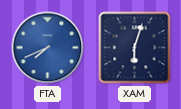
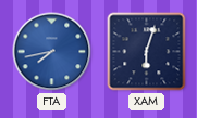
FTA: 7:41 -> 7:43
